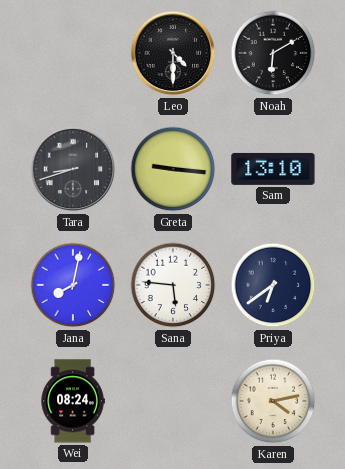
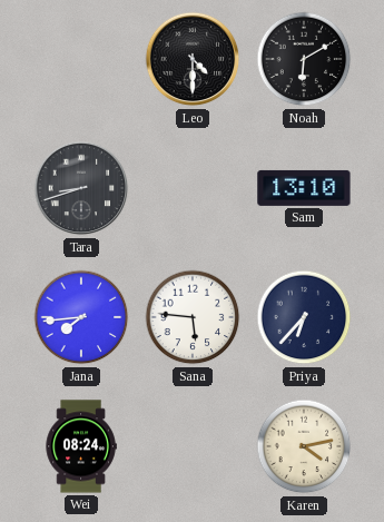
Greta: 9:16 -> none
Jana: 8:02 -> 7:44
Priya: 6:39 -> 6:37
